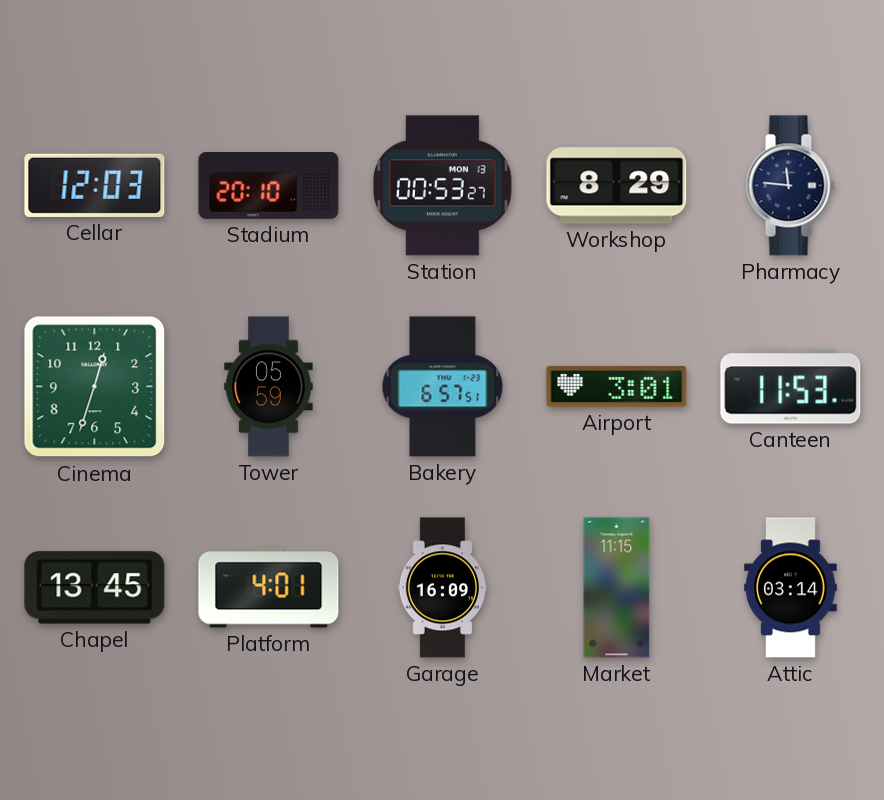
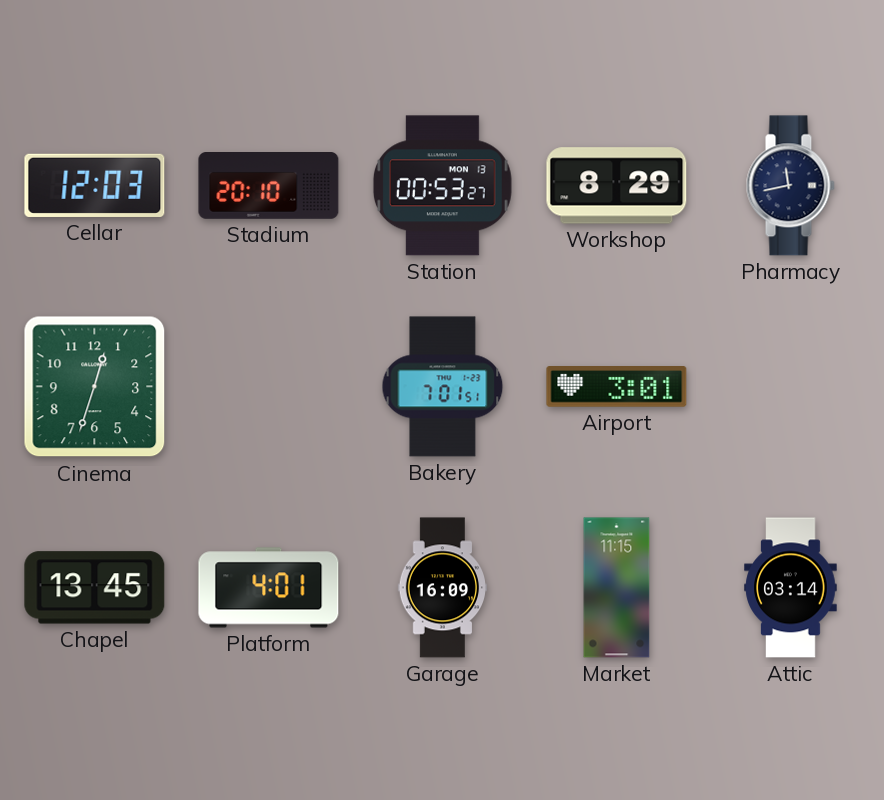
Pharmacy: 11:46 -> 11:43
Tower: 05:59 -> none
Bakery: 6:57 -> 7:01
Canteen: 11:53 -> none
